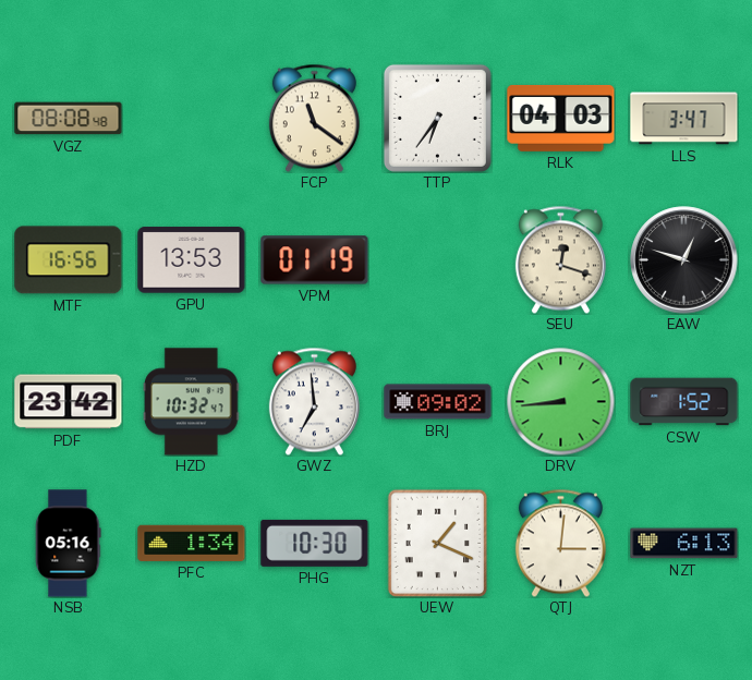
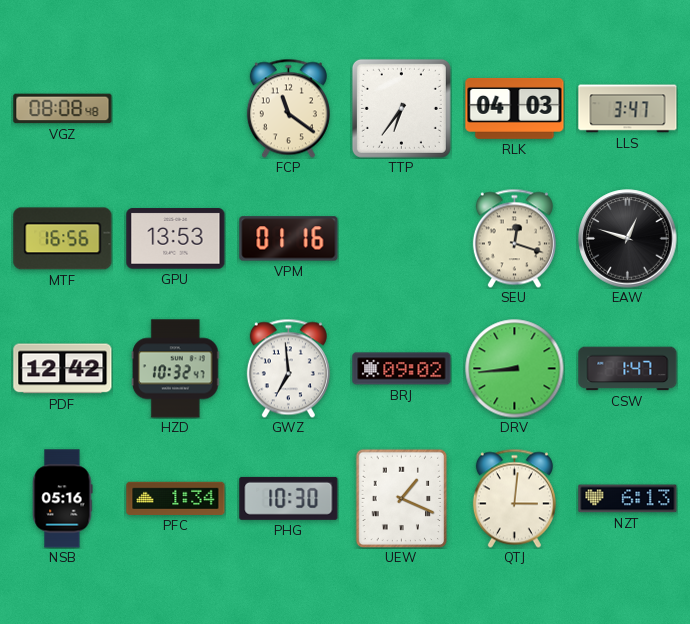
VPM: 01:19 -> 01:16
PDF: 23:42 -> 12:42
CSW: 1:52 -> 1:47
